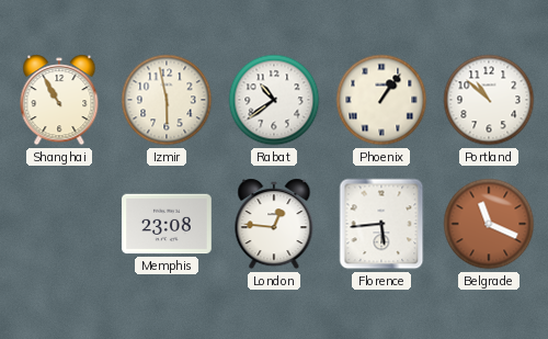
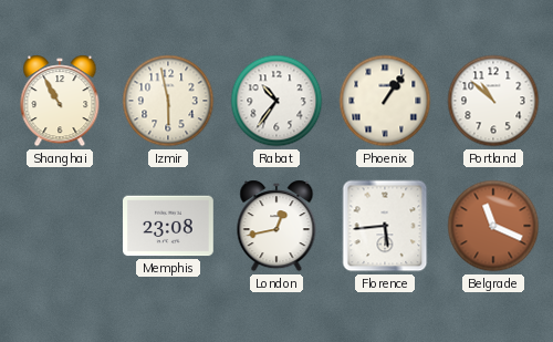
Rabat: 10:39 -> 10:36
London: 12:46 -> 12:43
